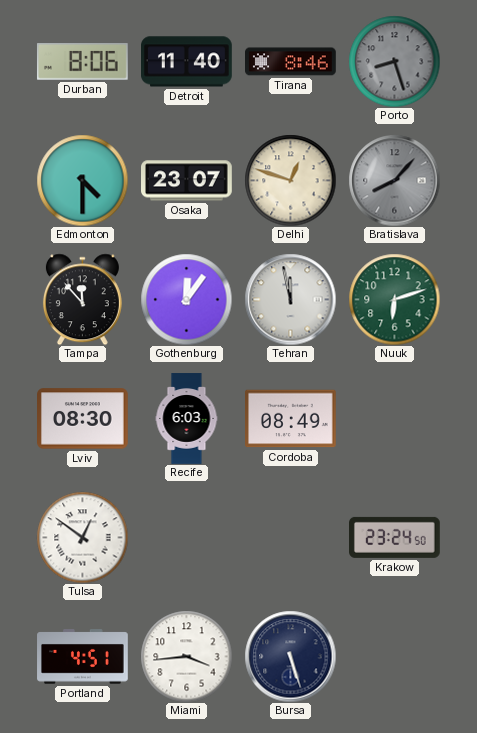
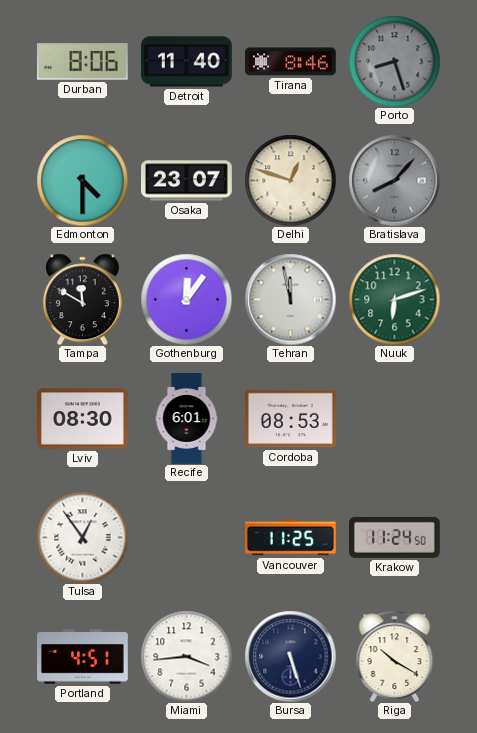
Tampa: 11:53 -> 11:50
Recife: 6:03 -> 6:01
Cordoba: 08:49 -> 08:53
Tulsa: 12:51 -> 12:54
Vancouver: none -> 11:25
Krakow: 23:24 -> 11:24
Riga: none -> 10:20
